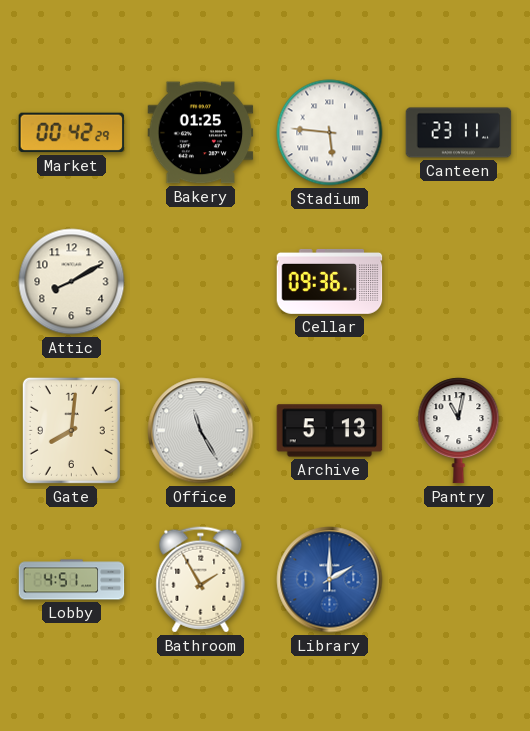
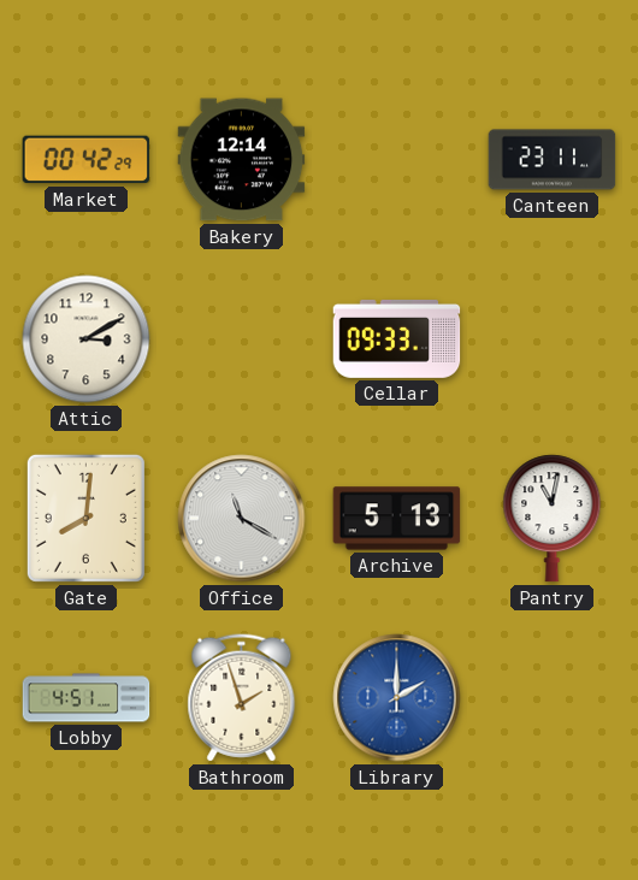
Bakery: 01:25 -> 12:14
Stadium: 5:46 -> none
Attic: 8:10 -> 3:10
Cellar: 09:36 -> 09:33
Office: 11:25 -> 11:20
Bathroom: 1:55 -> 1:57
